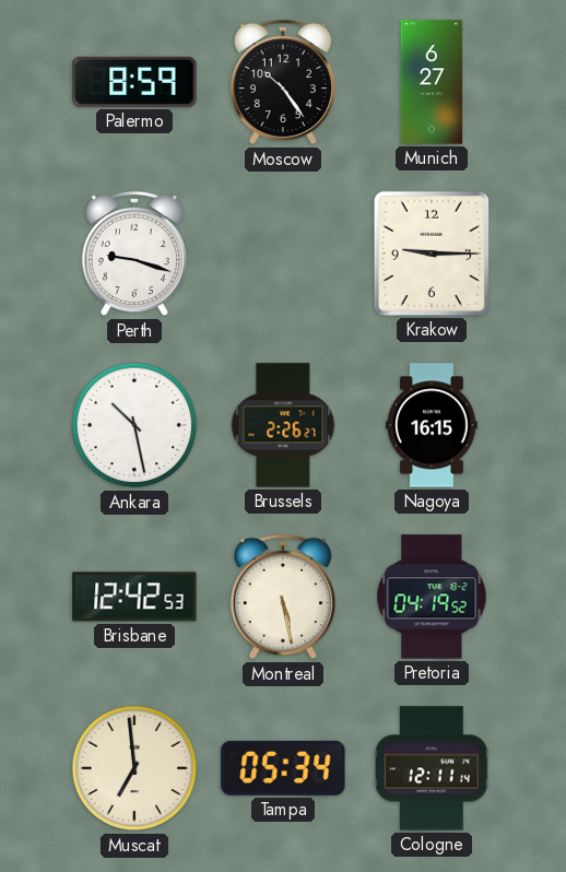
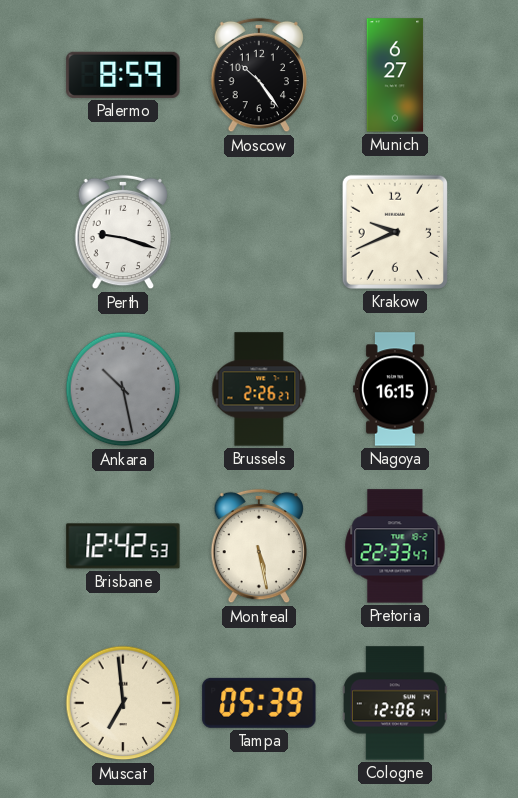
Krakow: 9:15 -> 9:41
Ankara dial: white -> grey
Pretoria: 04:19 -> 22:33
Tampa: 05:34 -> 05:39
Cologne: 12:11 -> 12:06
